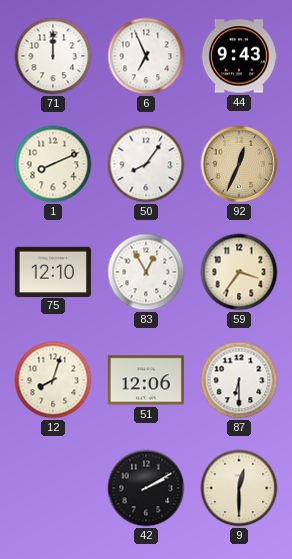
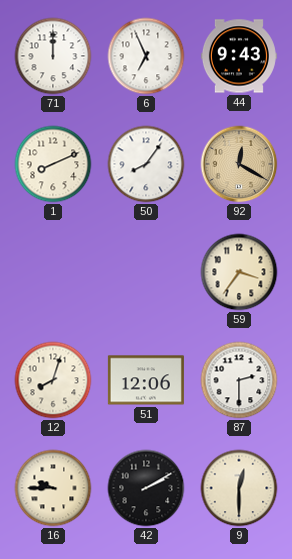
92: 12:34 -> 12:20
75: 12:10 -> none
83: 12:55 -> none
87: 6:30 -> 2:30
16: none -> 9:45
